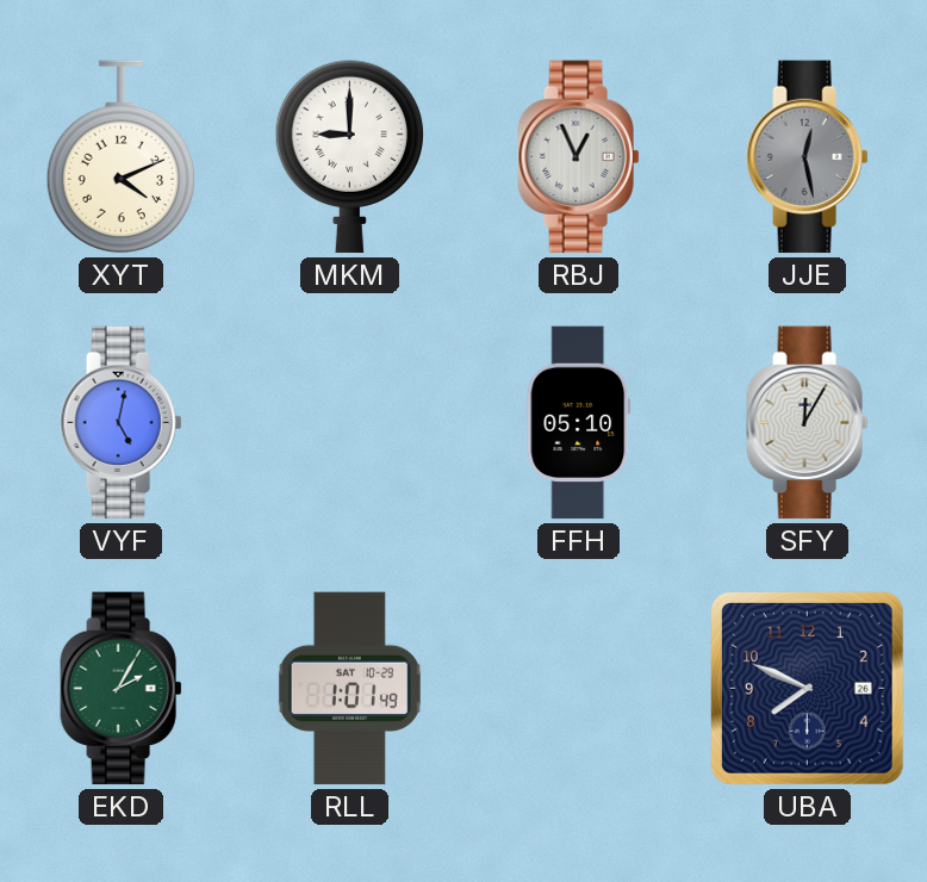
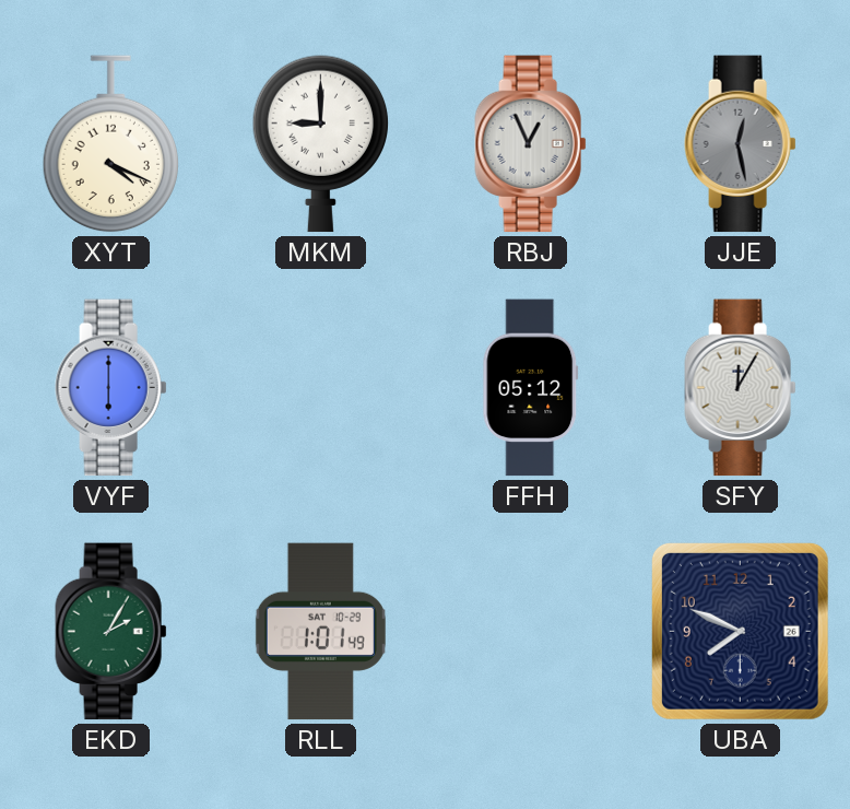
XYT: 4:11 -> 4:19
VYF: 5:02 -> 6:00
FFH: 05:10 -> 05:12
